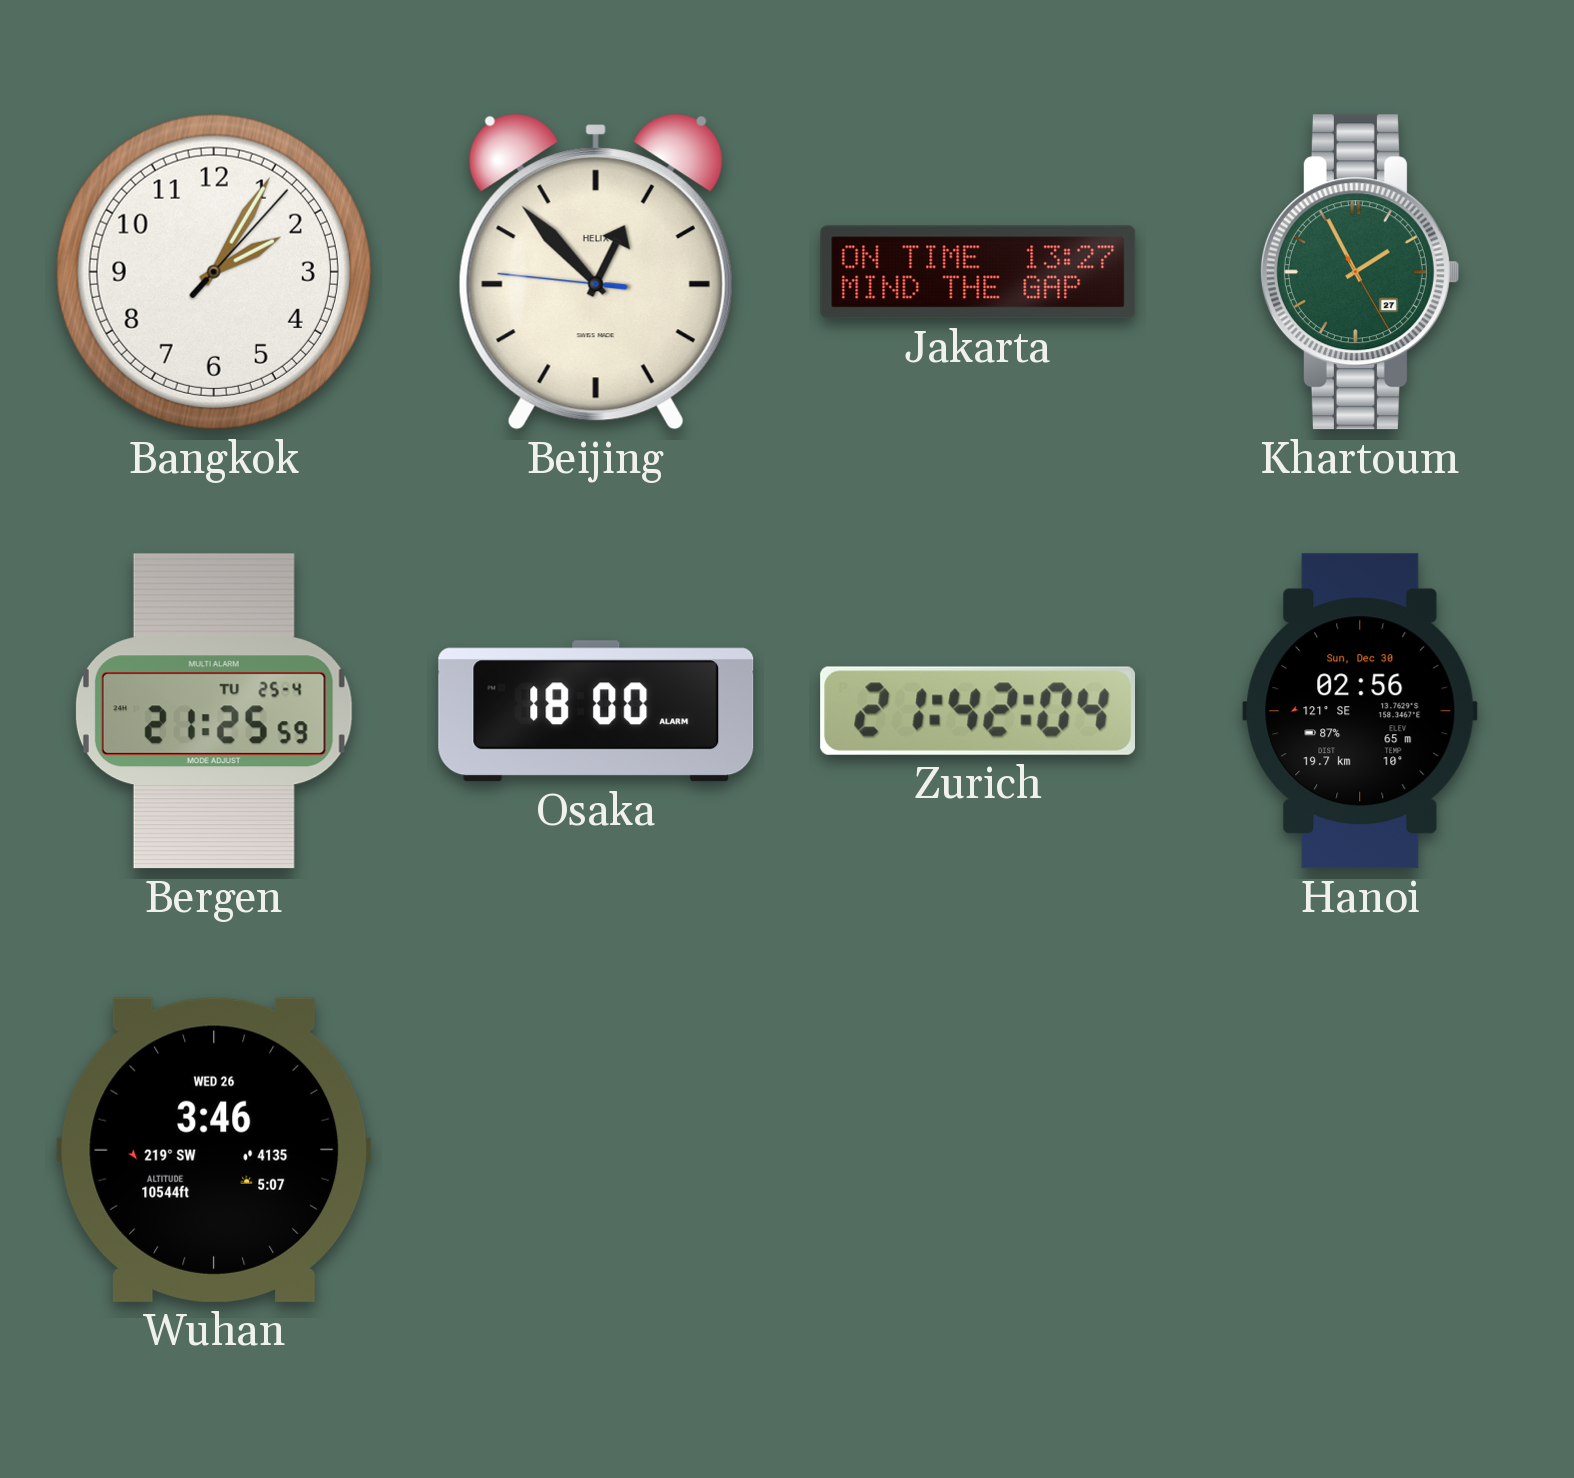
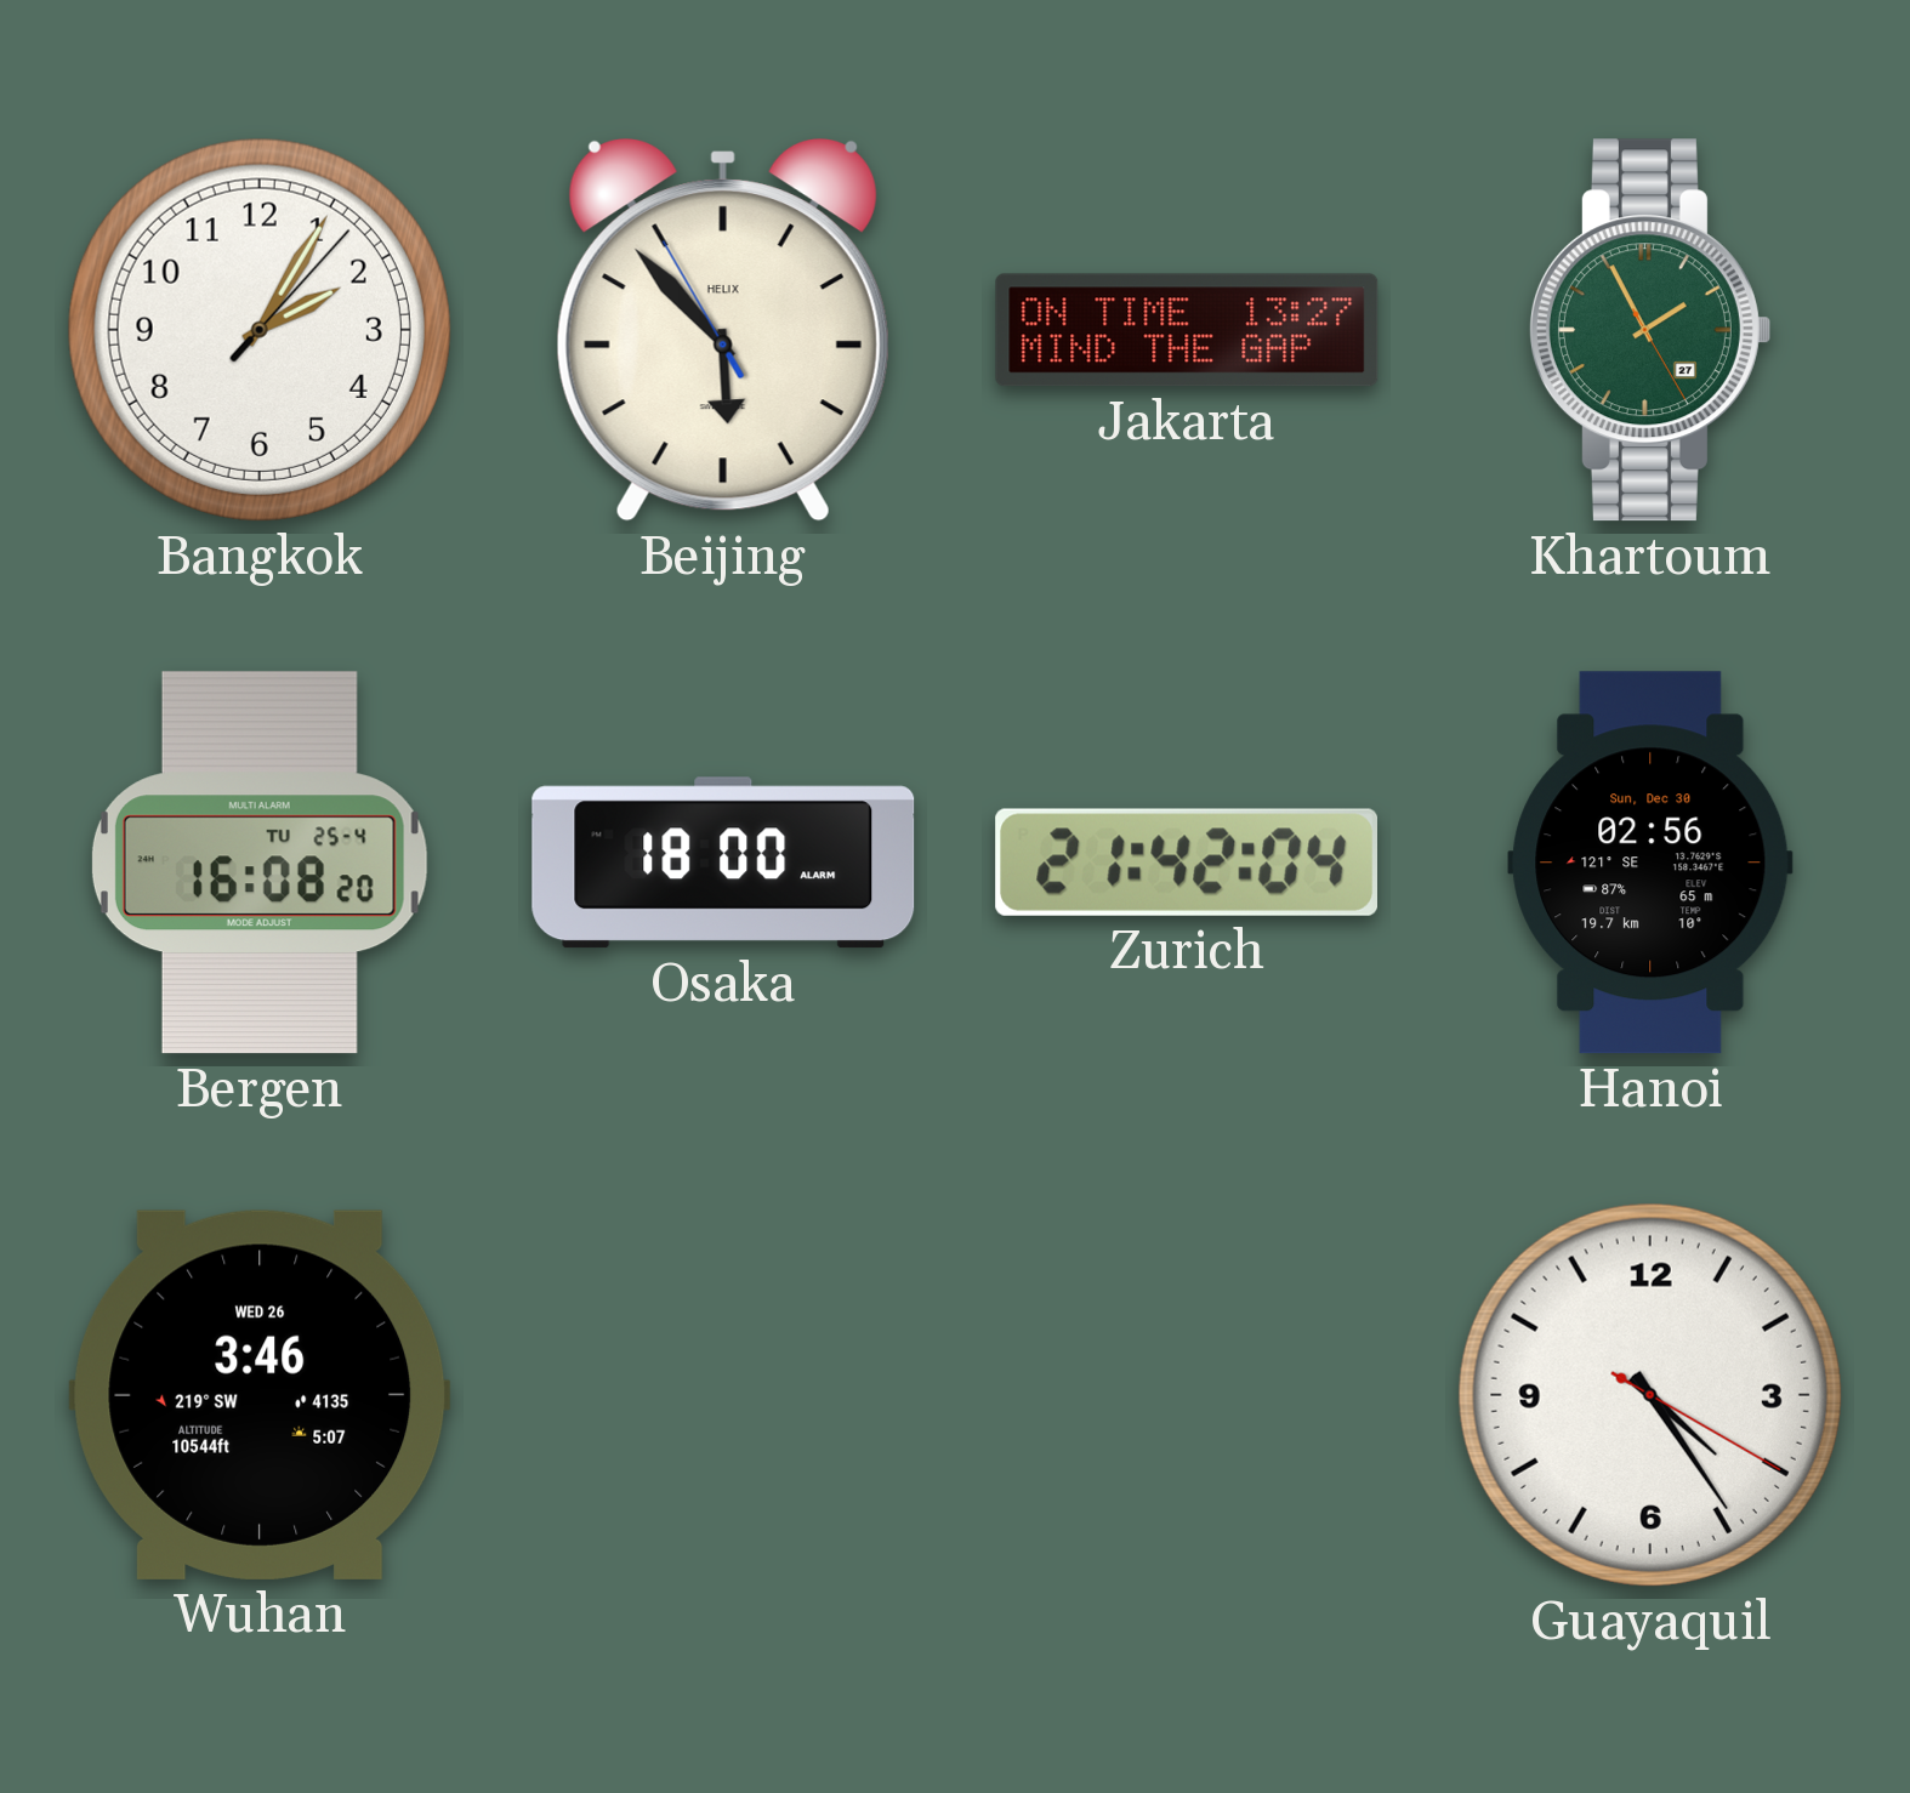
Beijing: 12:52 -> 5:52
Bergen: 21:25 -> 16:08
Guayaquil: none -> 4:24
